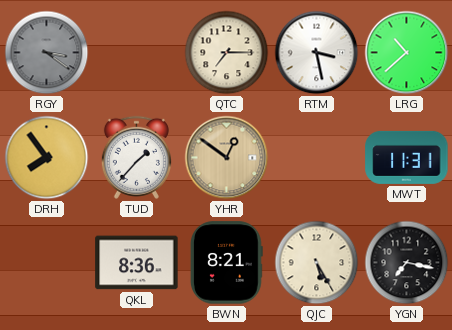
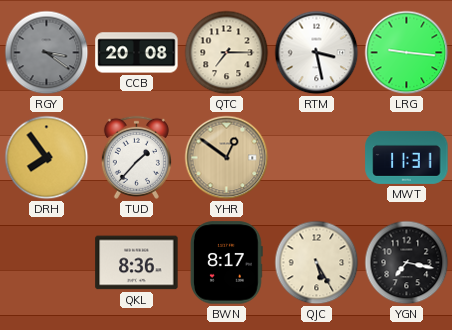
CCB: none -> 20:08
LRG: 10:38 -> 9:16
BWN: 8:21 -> 8:17
